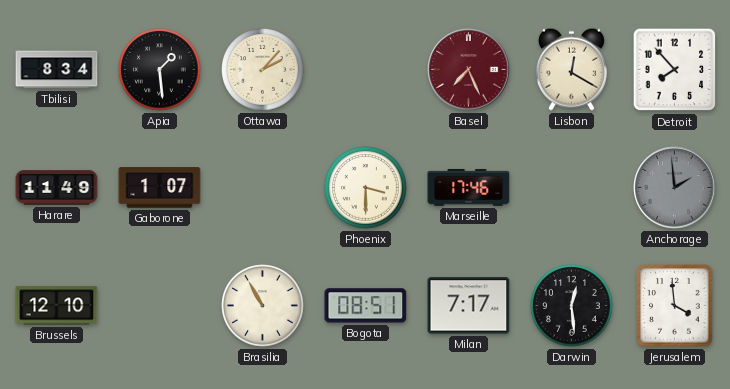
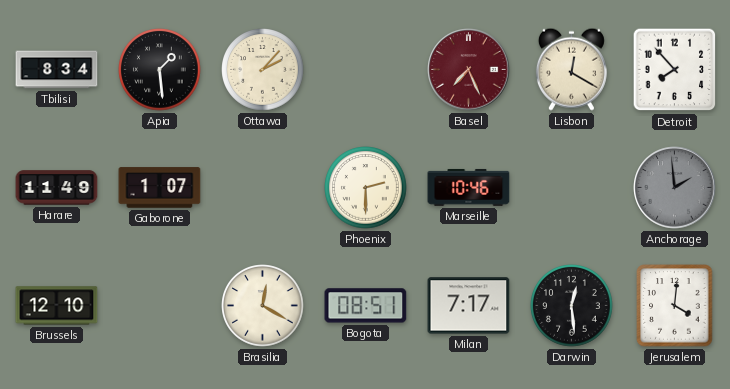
Phoenix: 3:30 -> 2:30
Marseille: 17:46 -> 10:46
Brasilia: 10:55 -> 12:20
Jerusalem: 3:59 -> 4:01
